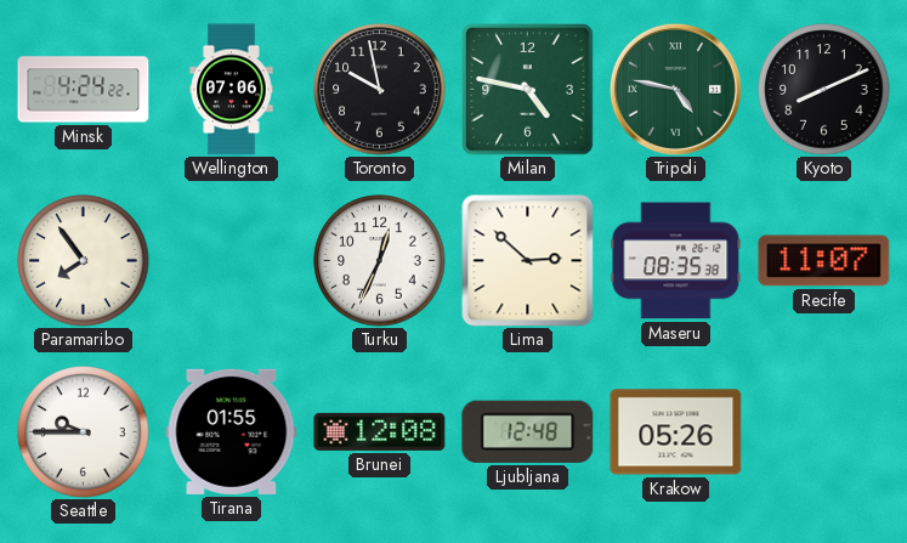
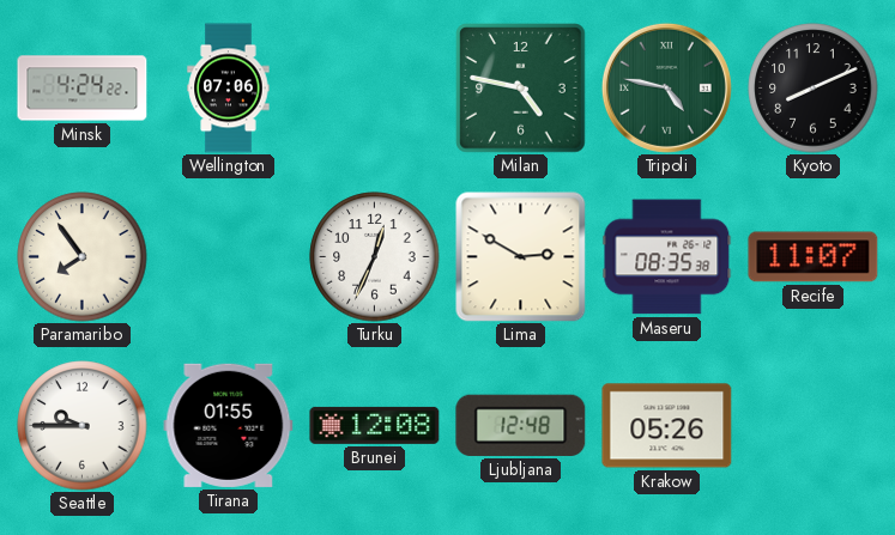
Toronto: 9:58 -> none
Lima: 2:52 -> 2:50
